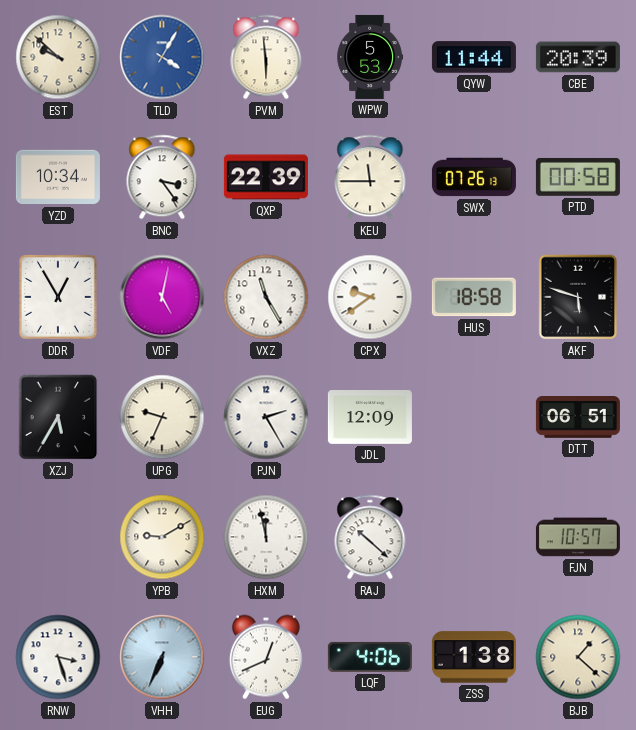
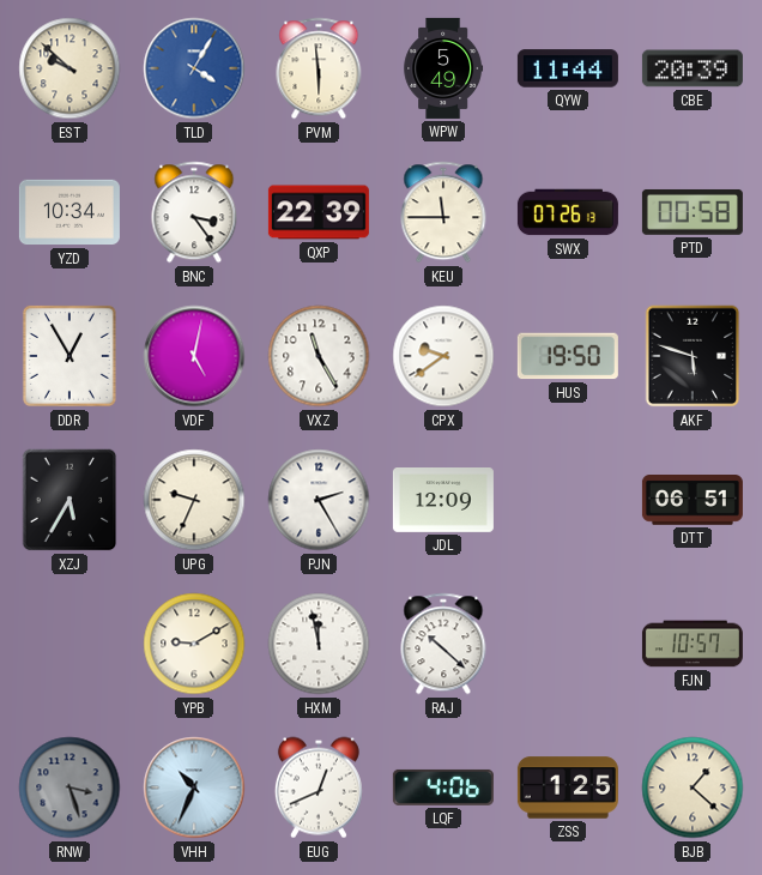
WPW: 5:53 -> 5:49
HUS: 18:58 -> 19:50
RNW dial: white -> grey
VHH: 6:34 -> 10:34
ZSS: 1:38 -> 1:25
